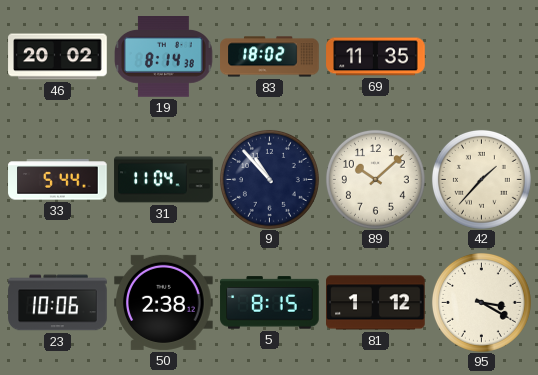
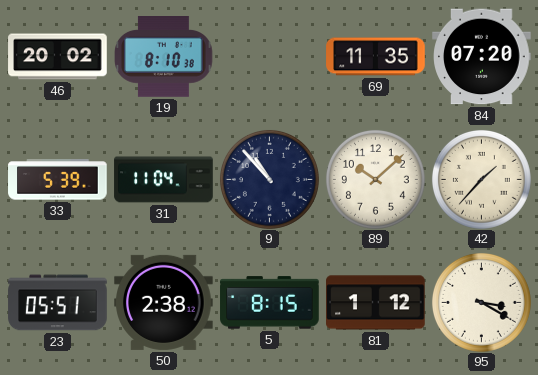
19: 8:14 -> 8:10
83: 18:02 -> none
84: none -> 07:20
33: 5:44 -> 5:39
23: 10:06 -> 05:51
